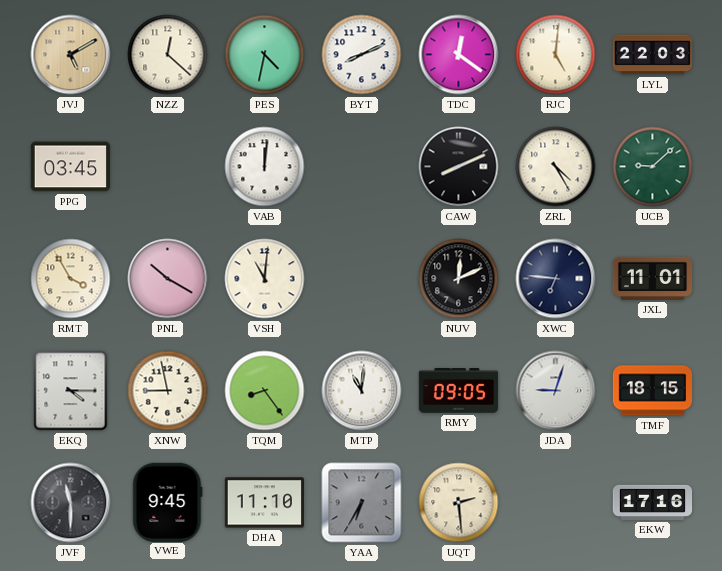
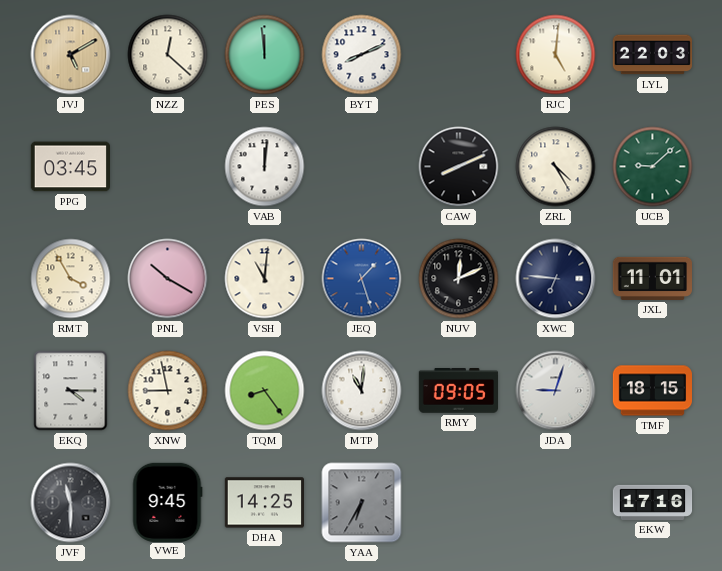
PES: 4:32 -> 11:59
TDC: 12:21 -> none
JEQ: none -> 1:27
DHA: 11:10 -> 14:25
UQT: 2:29 -> none
